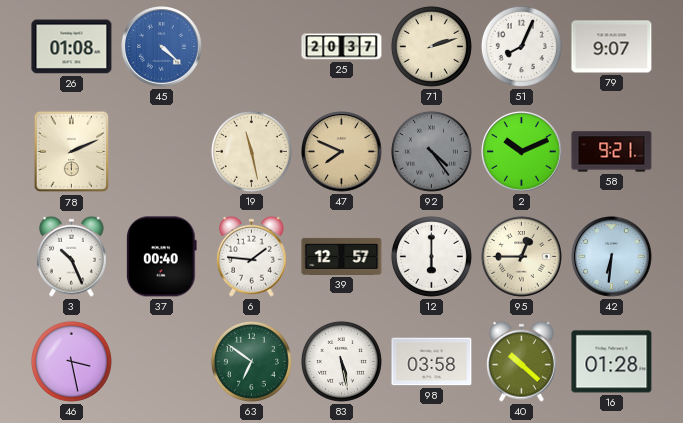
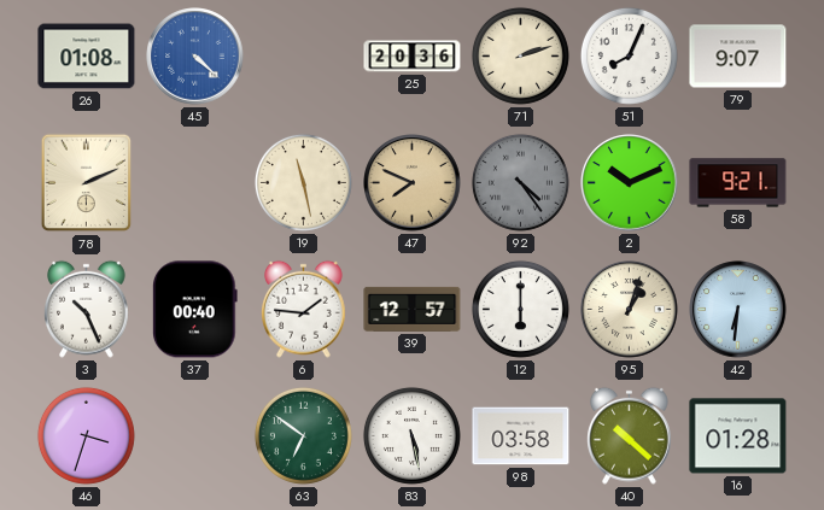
25: 20:37 -> 20:36
95: 12:45 -> 1:03
46: 3:28 -> 3:33
